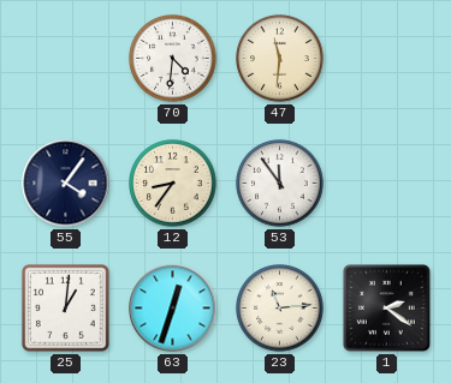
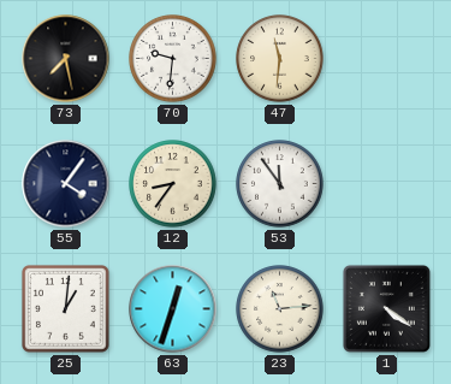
73: none -> 7:28
70: 4:31 -> 9:31
1: 2:21 -> 4:21
